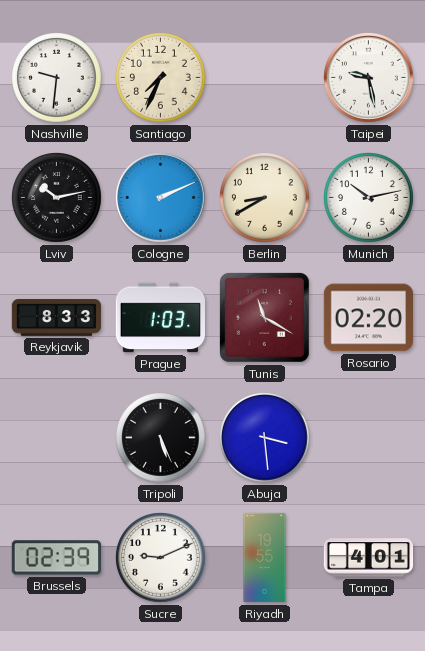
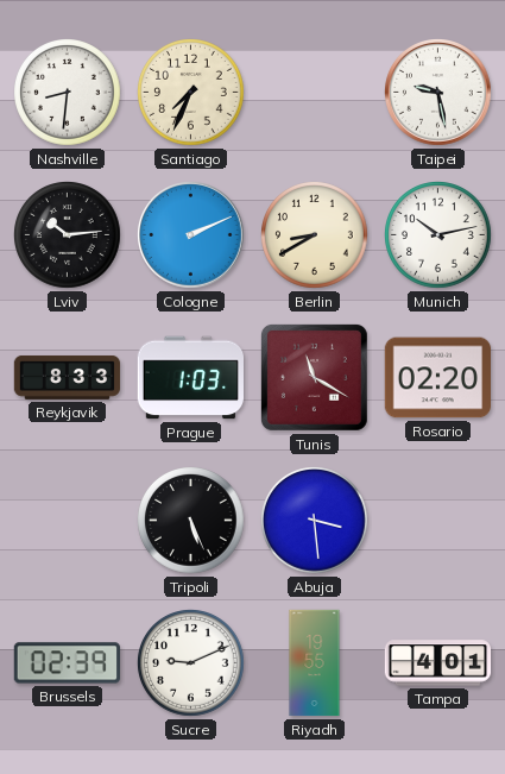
Nashville: 9:31 -> 8:31
Lviv: 10:13 -> 10:14
